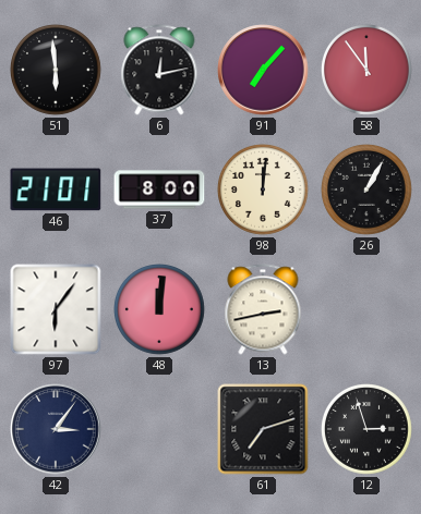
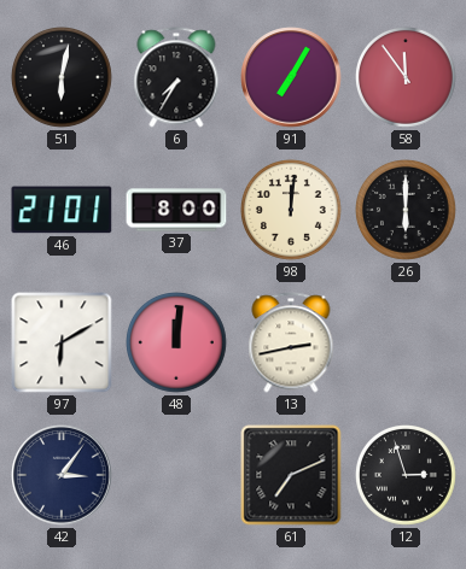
51: 5:59 -> 6:02
6: 12:13 -> 7:35
91: 7:07 -> 7:05
26: 1:05 -> 6:00
97: 6:06 -> 6:10
61: 7:12 -> 7:11
